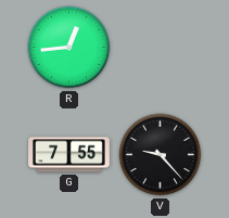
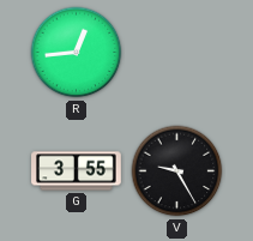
G: 7:55 -> 3:55
V: 9:23 -> 9:25
